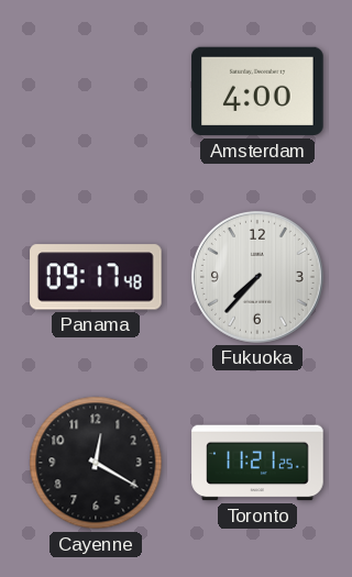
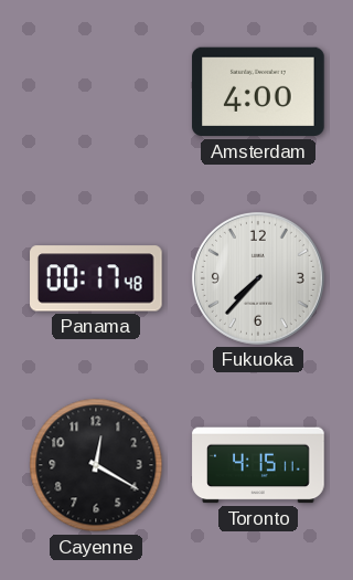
Panama: 09:17 -> 00:17
Toronto: 11:21 -> 4:15
